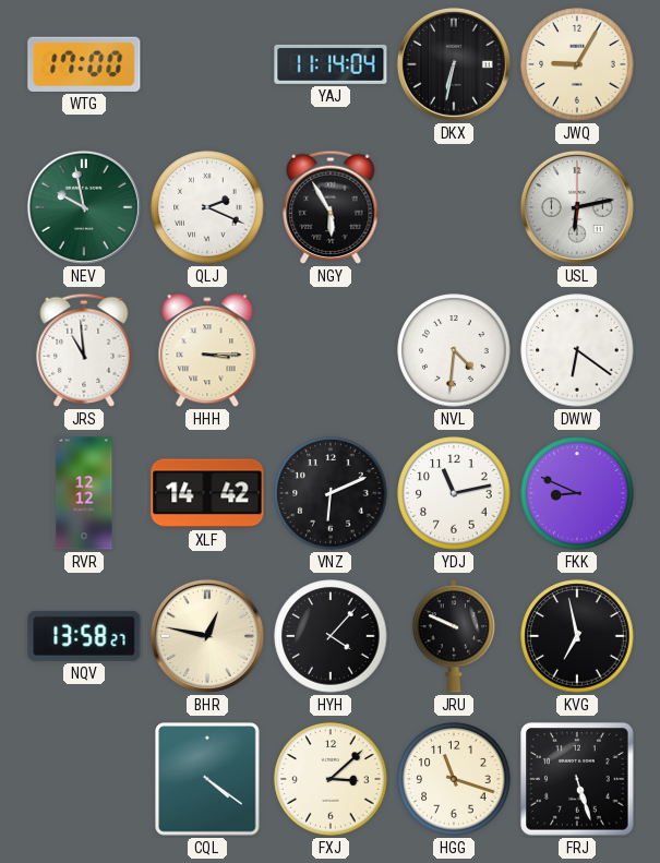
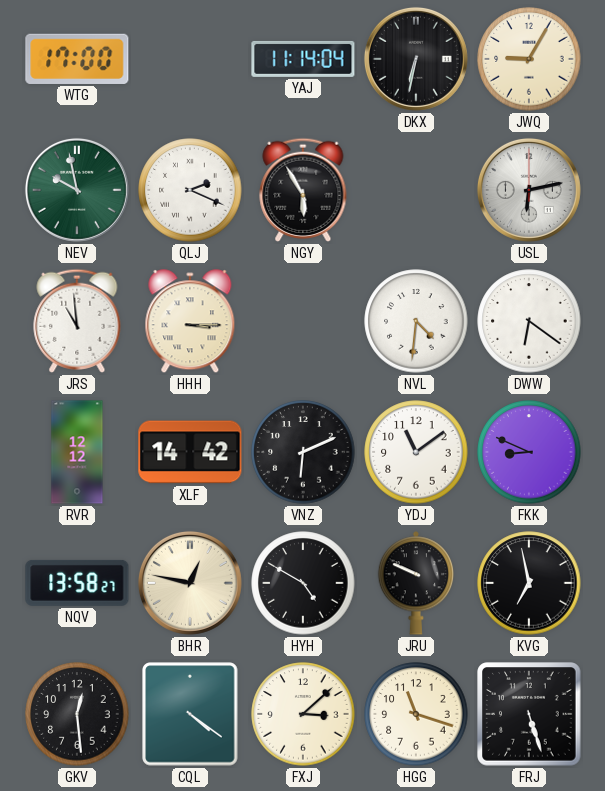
YDJ: 11:13 -> 11:09
HYH: 4:07 -> 4:50
GKV: none -> 12:29
